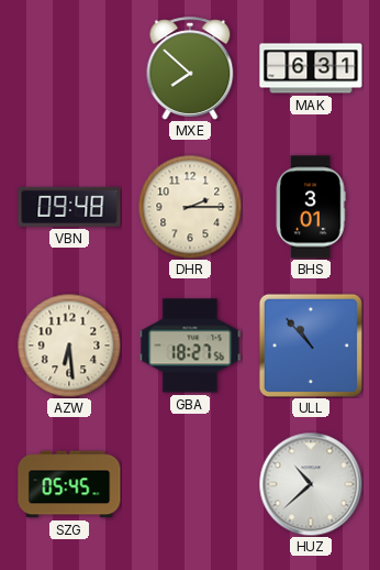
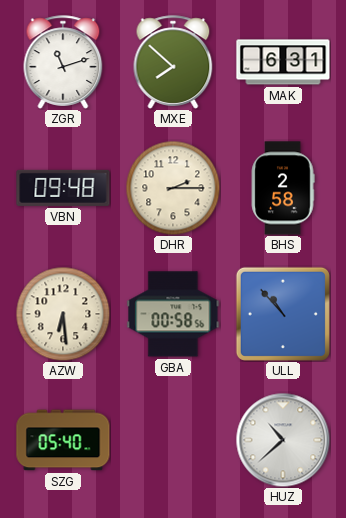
ZGR: none -> 11:12
BHS: 3:01 -> 2:58
GBA: 18:27 -> 00:58
SZG: 05:45 -> 05:40
